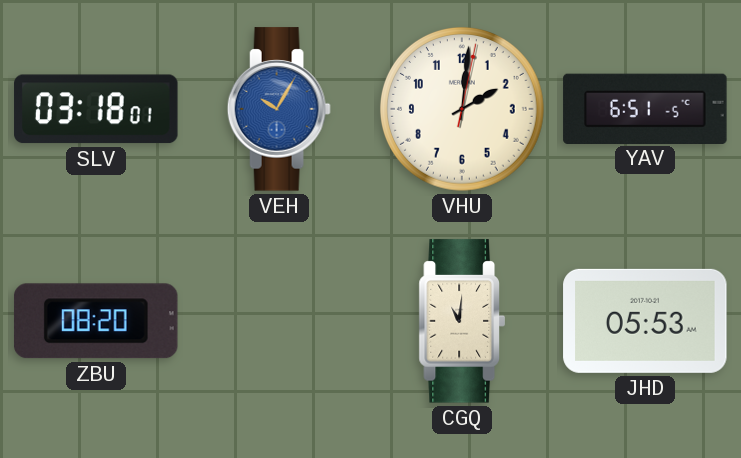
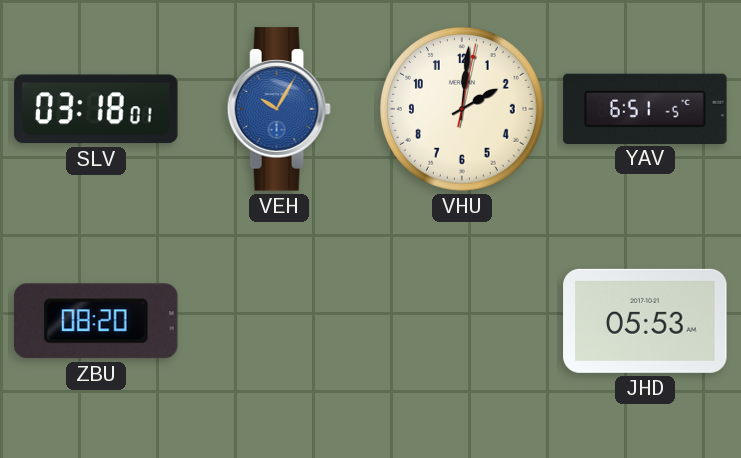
CGQ: 11:01 -> none
